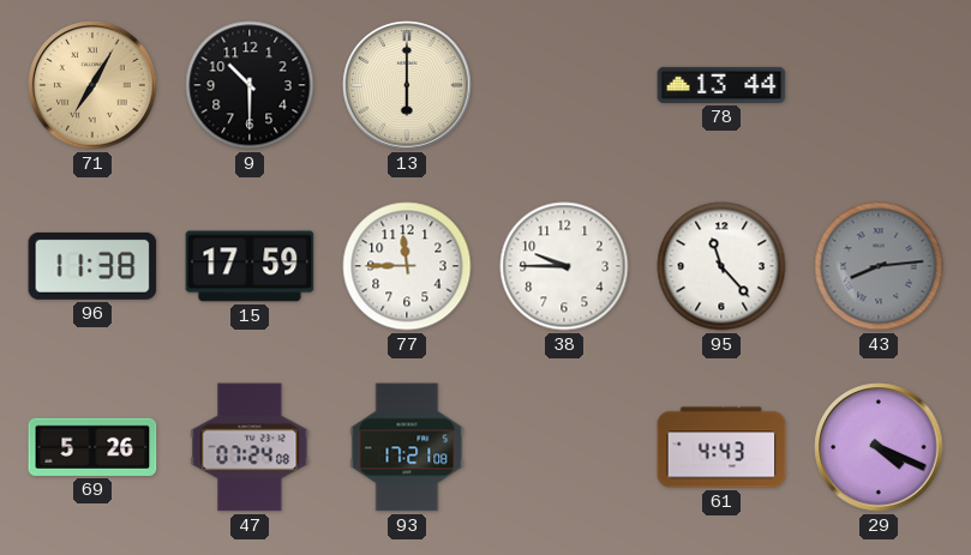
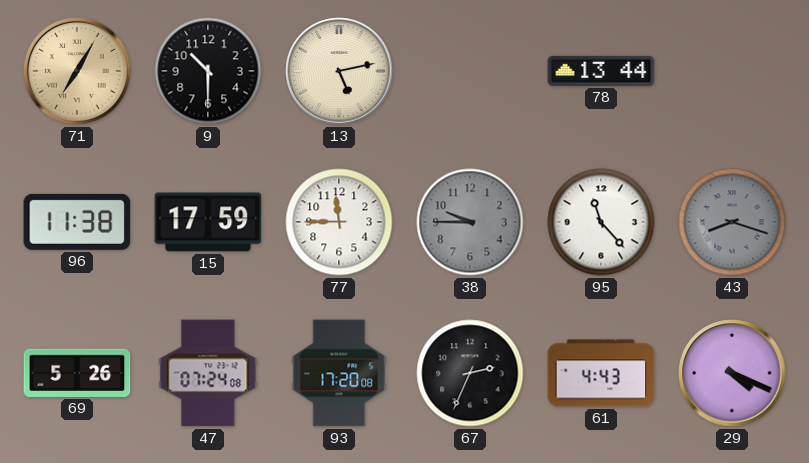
13: 6:00 -> 5:13
38 dial: white -> grey
43: 8:14 -> 8:18
93: 17:21 -> 17:20
67: none -> 2:34
